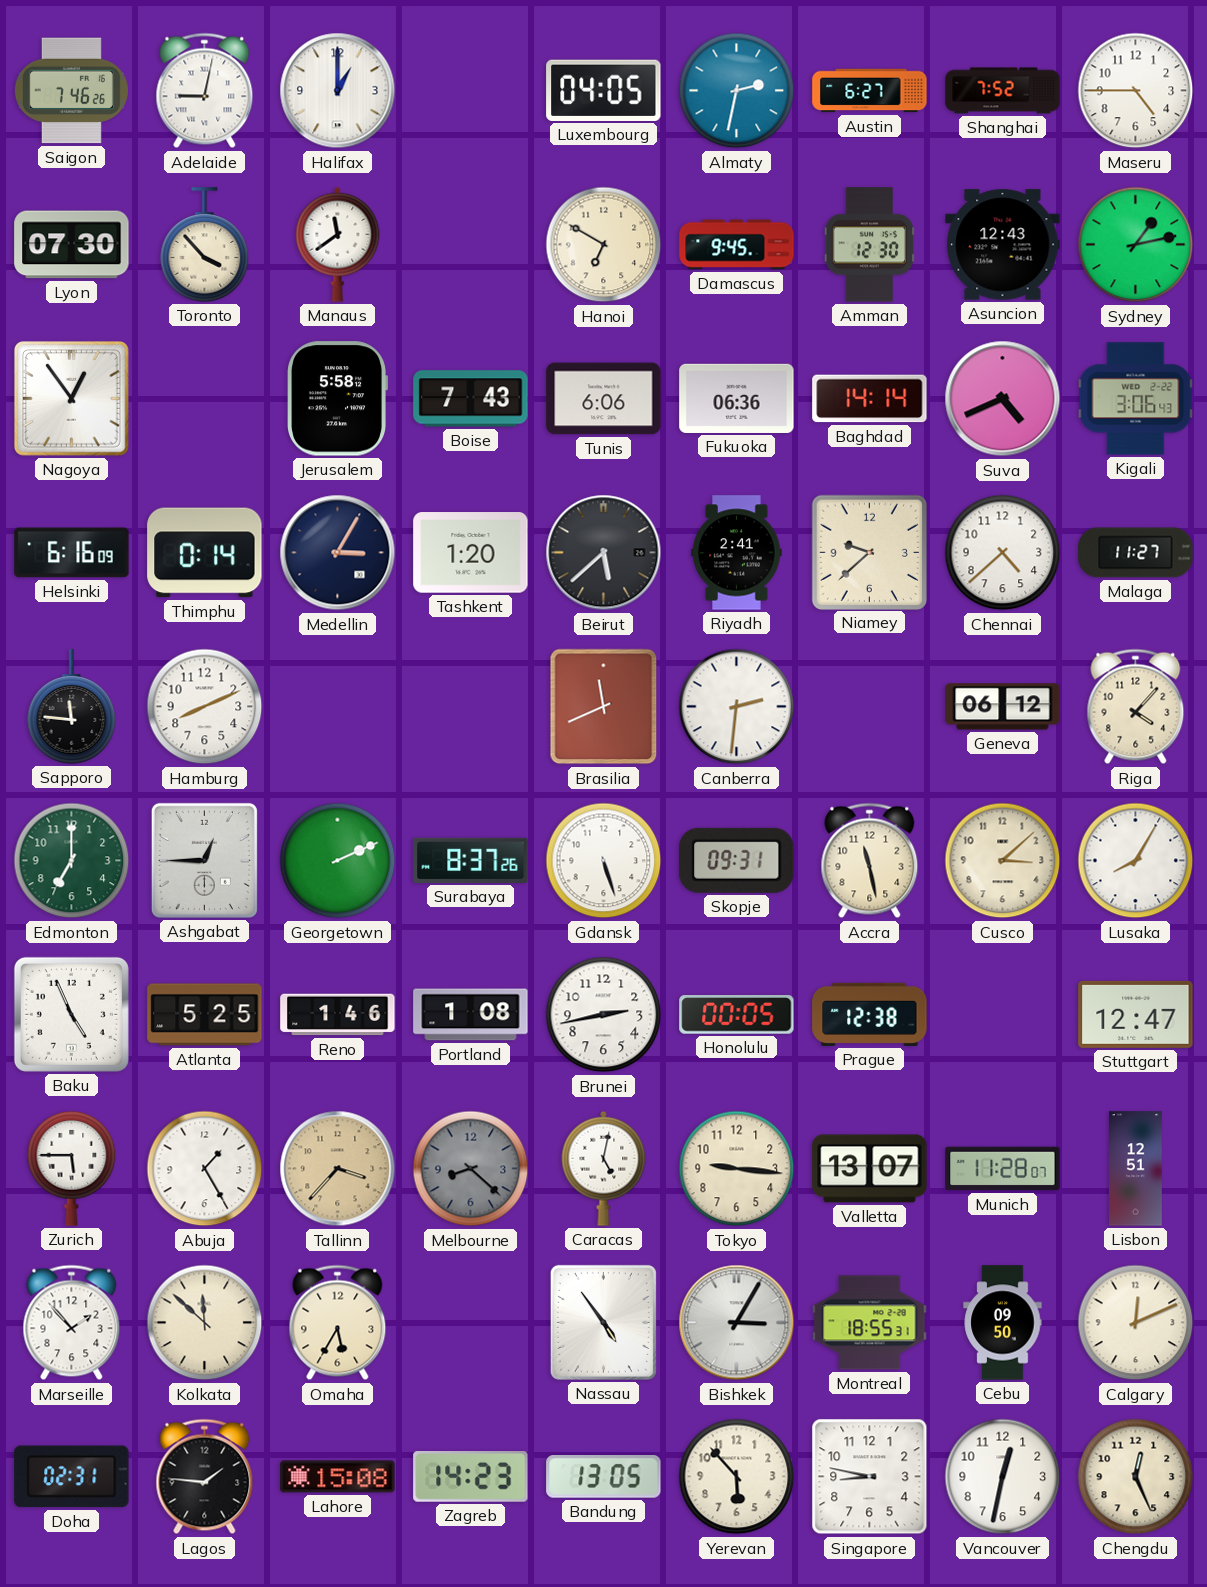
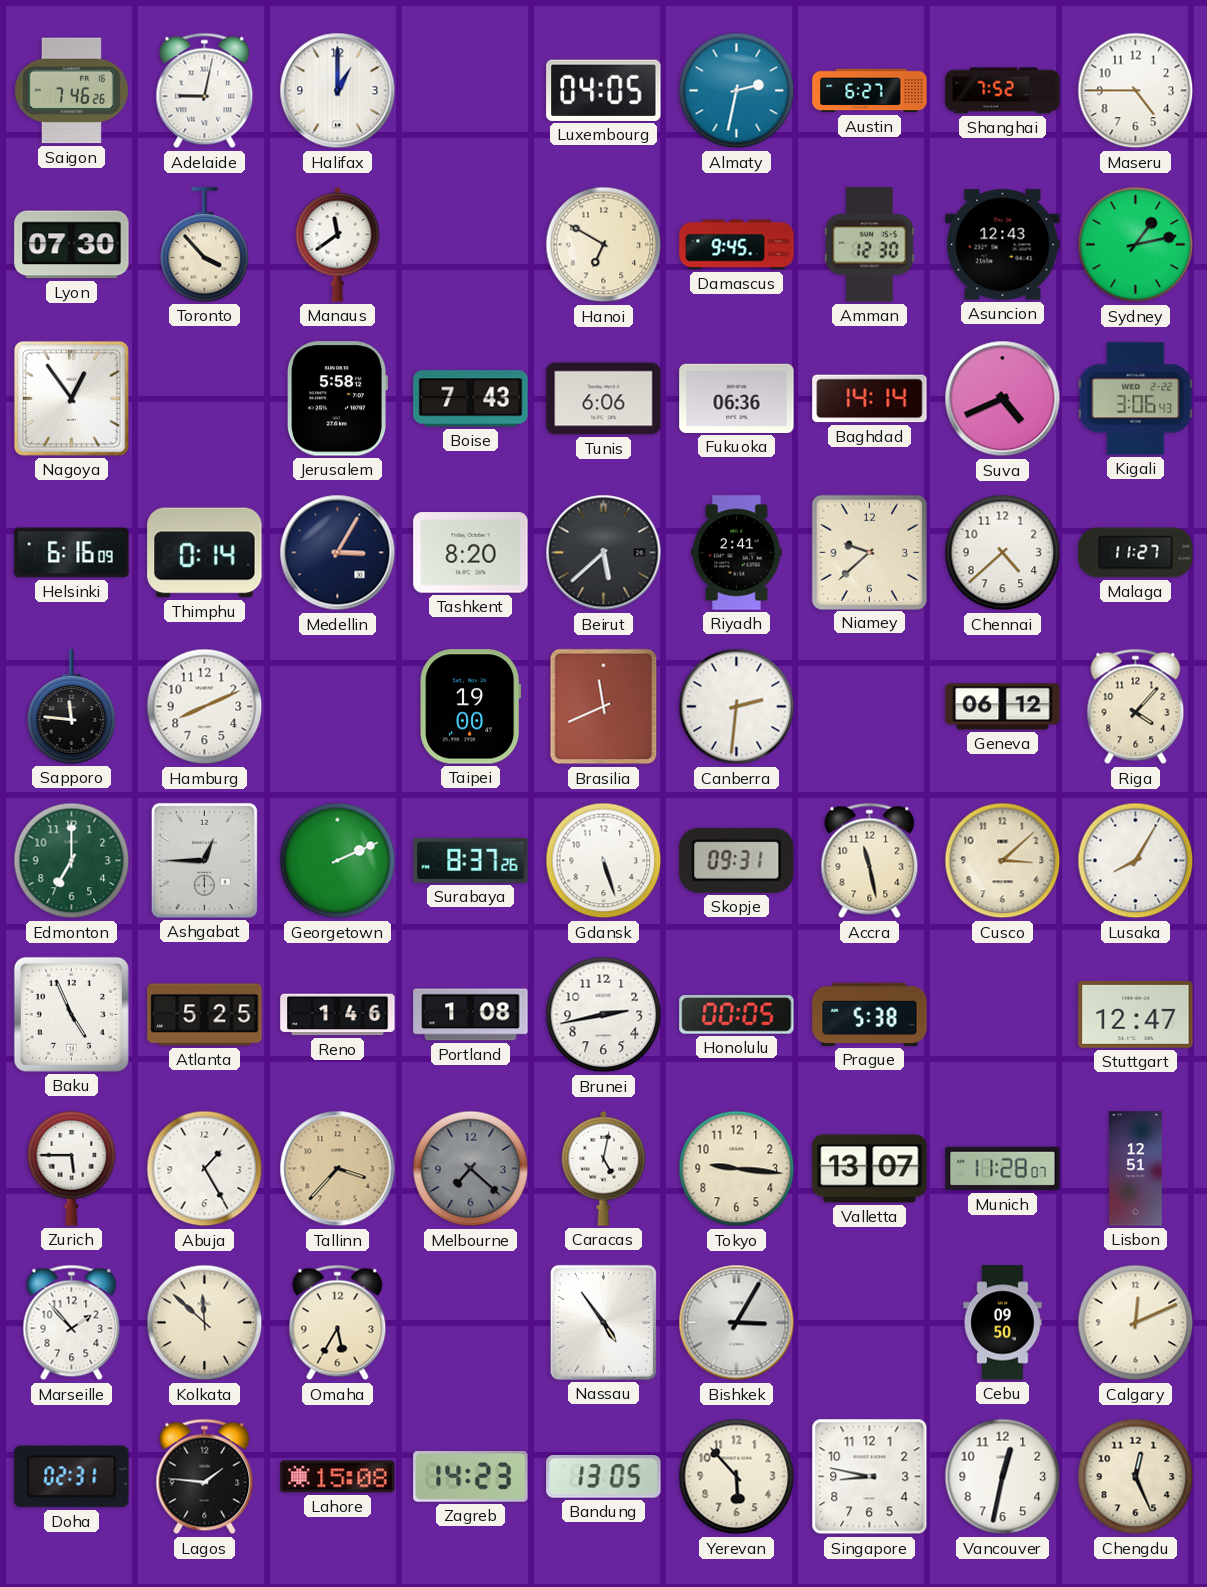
Tashkent: 1:20 -> 8:20
Taipei: none -> 19:00
Prague: 12:38 -> 5:38
Melbourne: 8:22 -> 7:22
Montreal: 18:55 -> none
